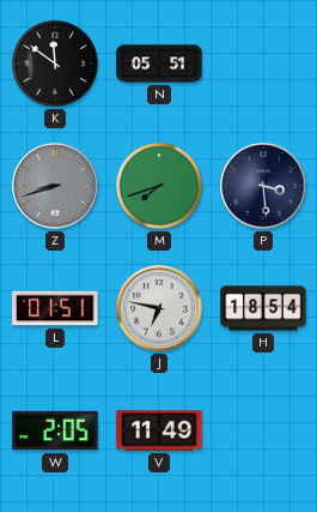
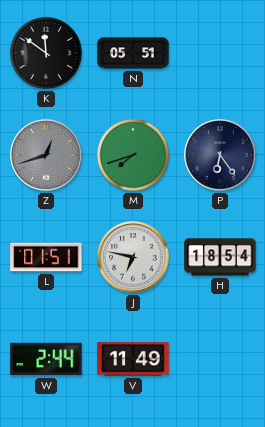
Z: 8:42 -> 12:42
P: 3:29 -> 6:24
W: 2:05 -> 2:44
